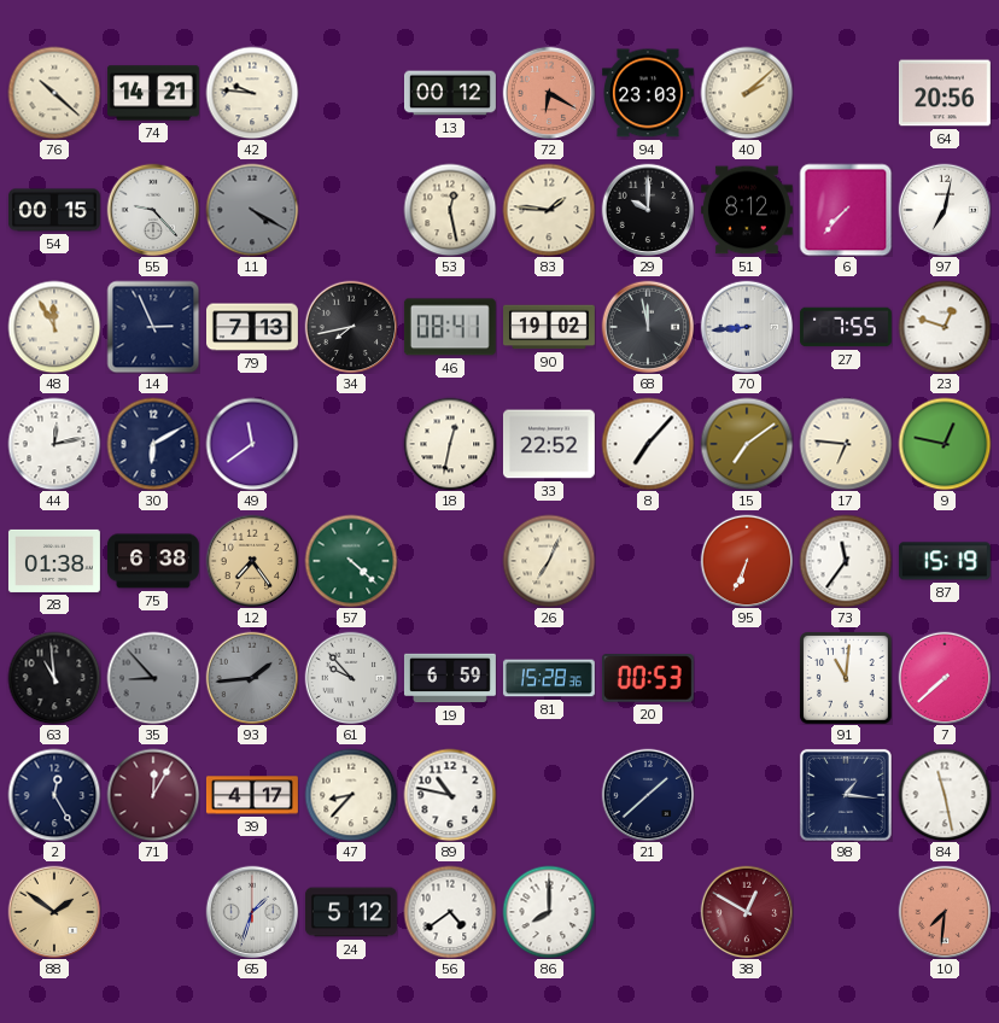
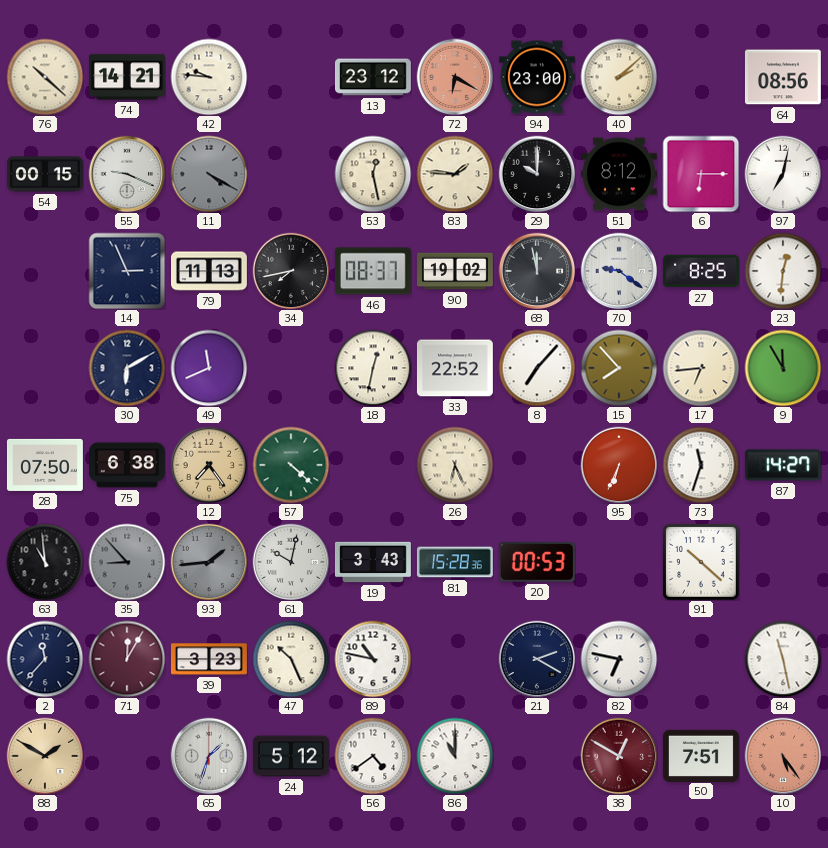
13: 00:12 -> 23:12
94: 23:03 -> 23:00
64: 20:56 -> 08:56
55: 9:23 -> 9:19
6: 7:37 -> 6:15
48: 11:55 -> none
79: 7:13 -> 11:13
46: 08:41 -> 08:37
70: 8:44 -> 9:21
27: 7:55 -> 8:25
23: 12:48 -> 12:31
44: 12:13 -> none
49: 11:39 -> 11:41
15: 7:09 -> 7:53
17: 6:46 -> 6:44
9: 12:47 -> 11:55
28: 01:38 -> 07:50
26: 7:04 -> 6:26
73: 11:36 -> 11:33
87: 15:19 -> 14:27
61: 9:53 -> 10:02
19: 6:59 -> 3:43
91: 11:01 -> 10:22
7: 7:38 -> none
2: 12:25 -> 11:37
39: 4:17 -> 3:23
47: 8:37 -> 10:26
21: 1:38 -> 2:20
82: none -> 6:47
98: 1:16 -> none
88: 1:51 -> 1:50
86: 8:00 -> 11:00
50: none -> 7:51
10: 7:31 -> 5:24
